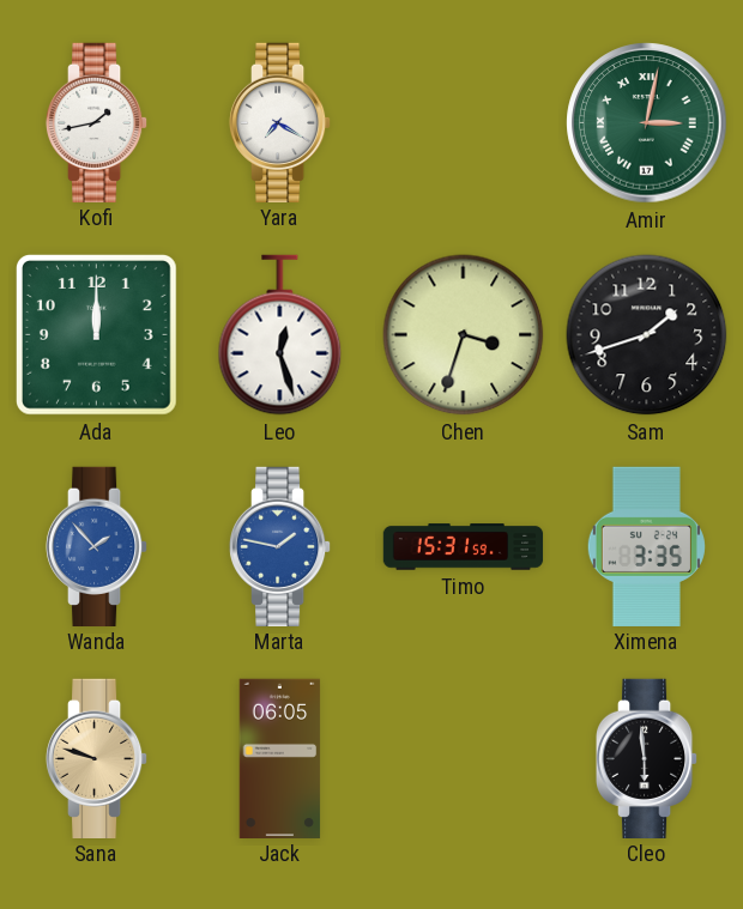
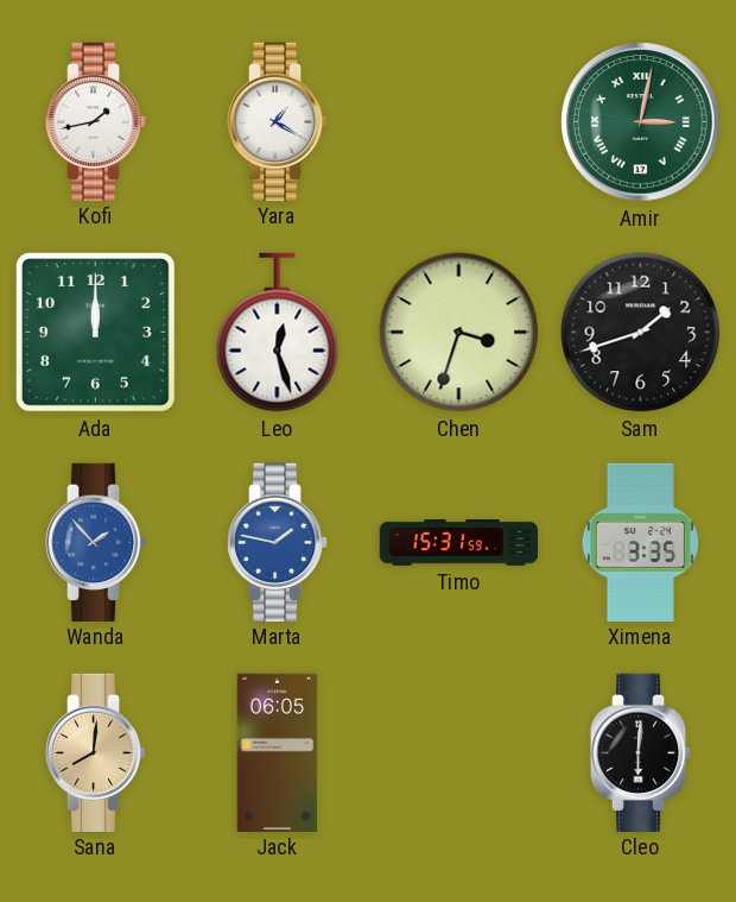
Yara: 7:20 -> 1:20
Sana: 9:48 -> 8:01
Cleo: 5:59 -> 6:01
